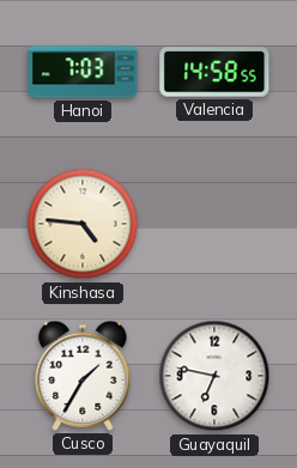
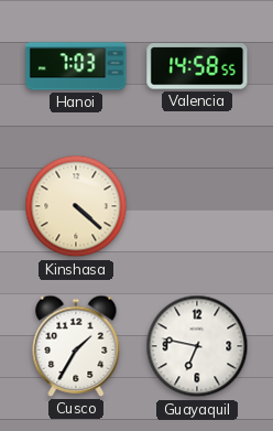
Kinshasa: 4:46 -> 4:22
